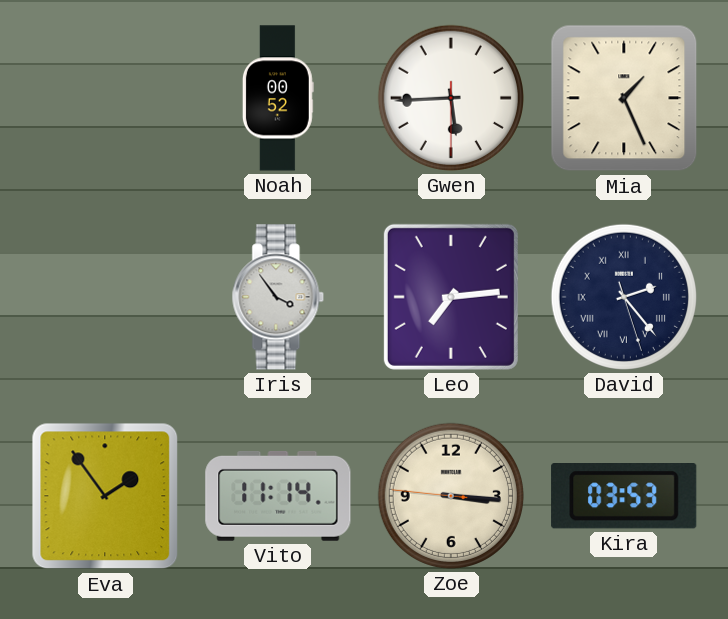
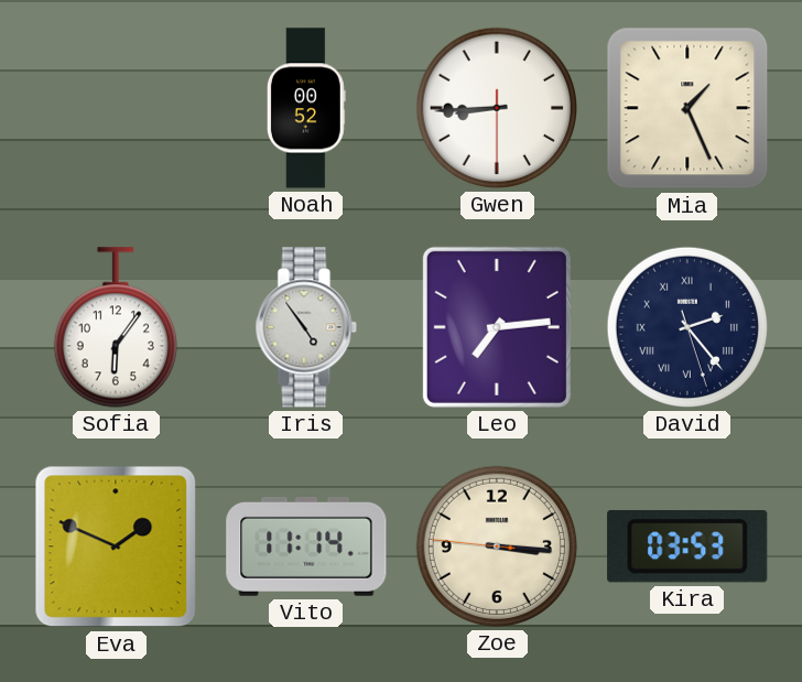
Gwen: 5:44 -> 8:44
Sofia: none -> 6:06
Iris: 3:54 -> 4:54
Eva: 1:54 -> 1:49
